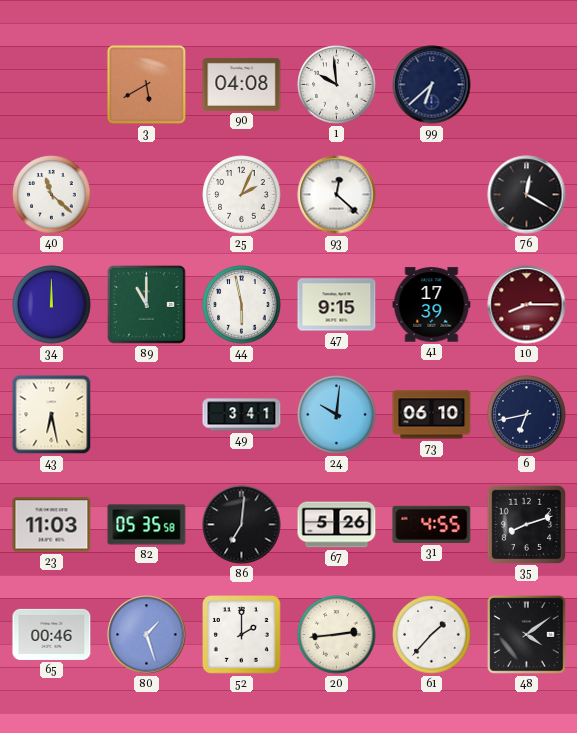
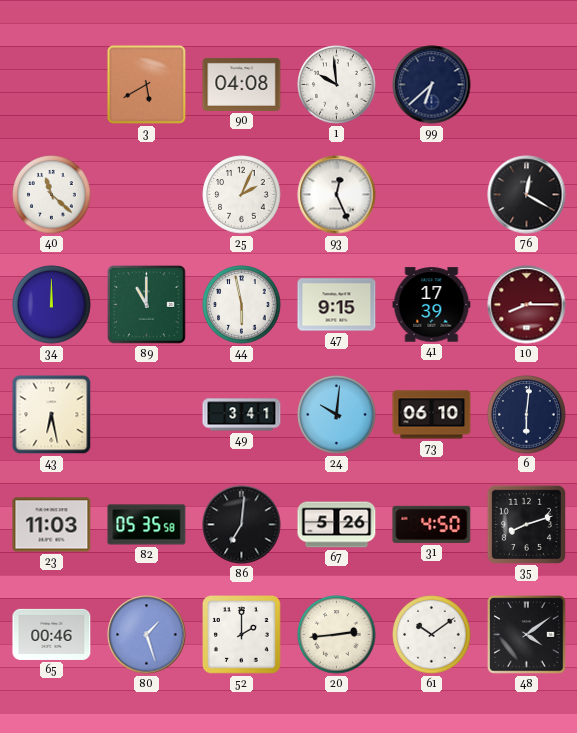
93: 12:22 -> 12:26
6: 6:43 -> 6:01
31: 4:55 -> 4:50
61: 1:37 -> 10:09
